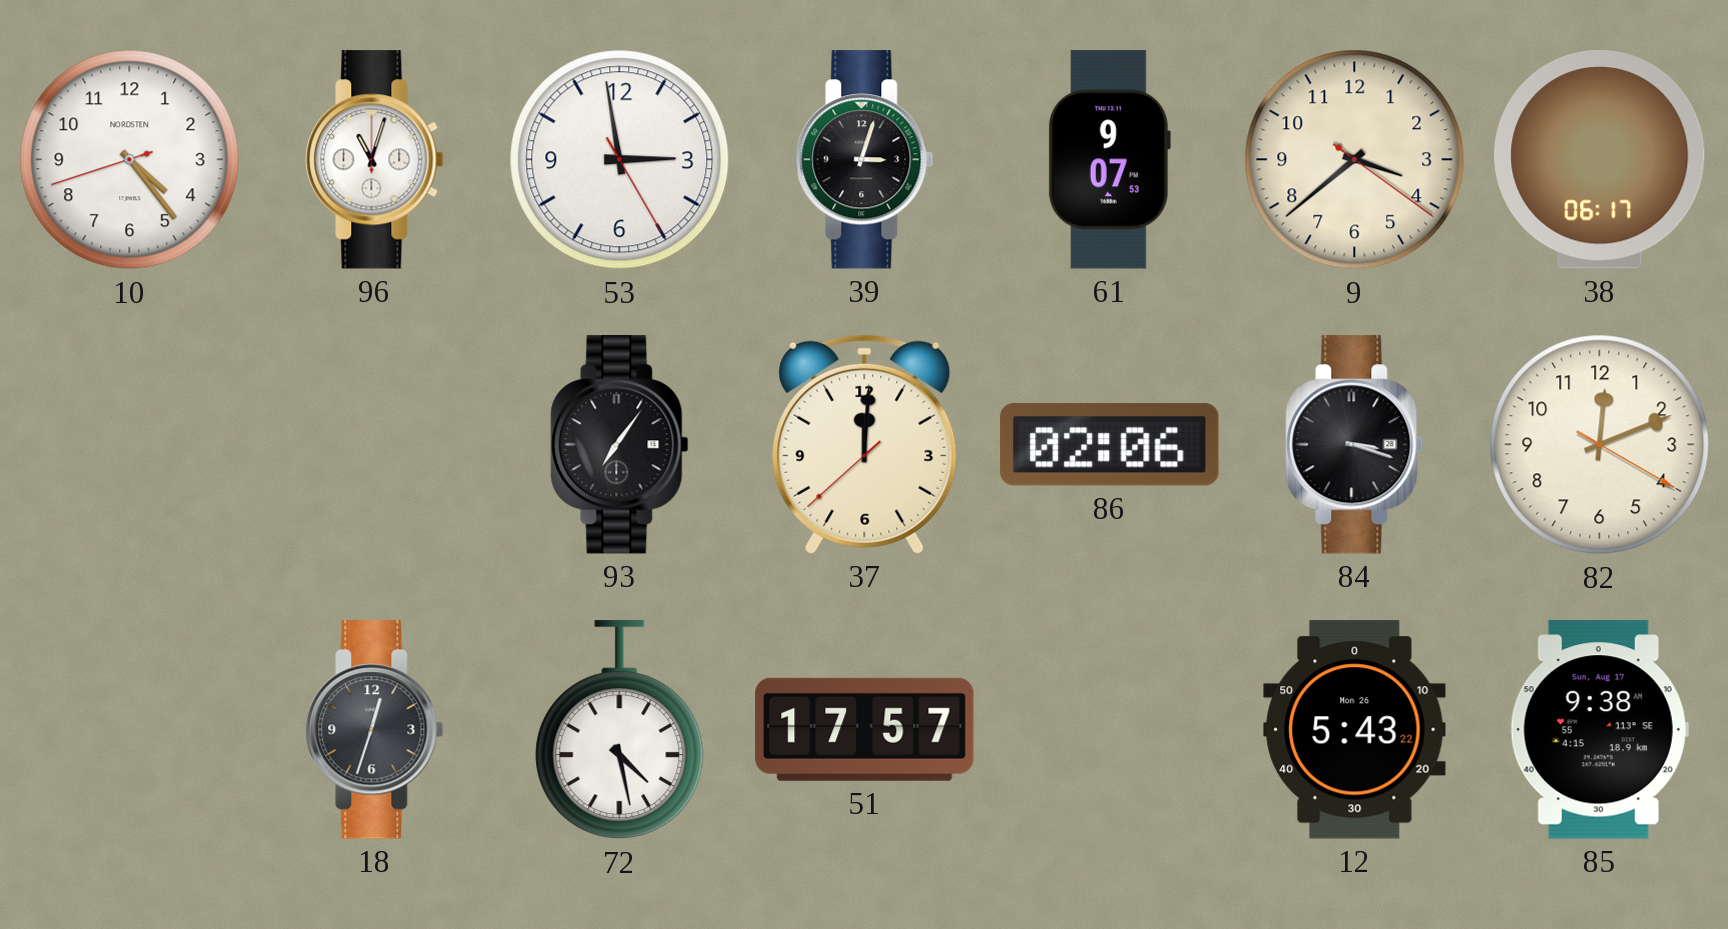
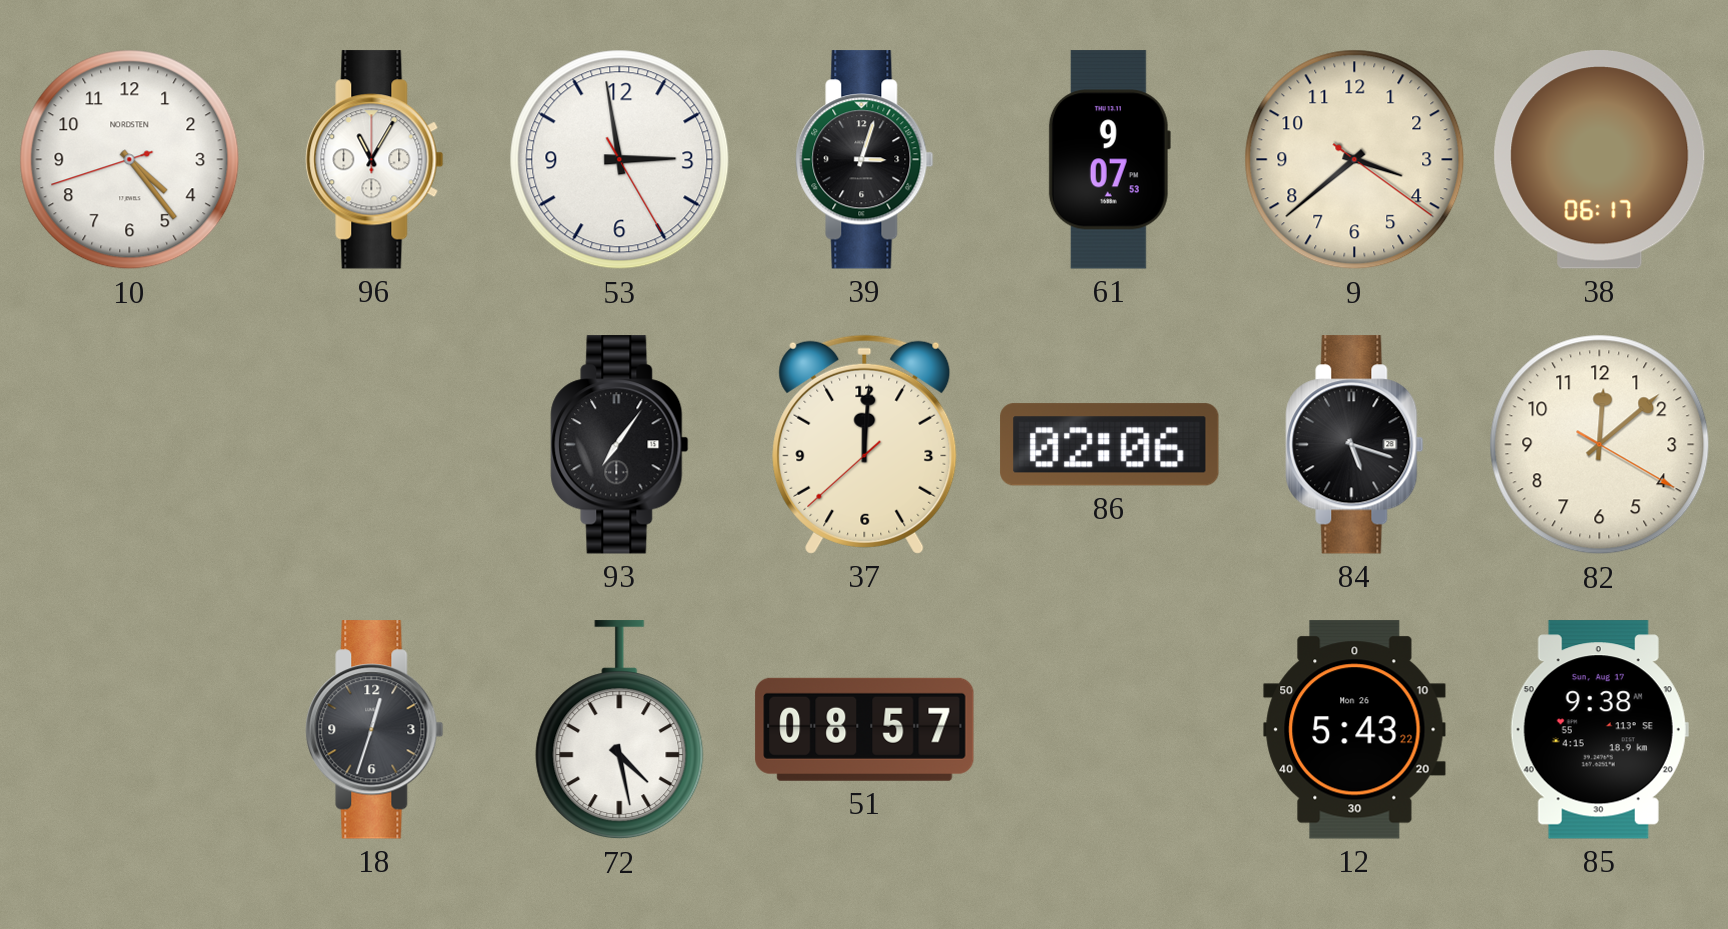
96: 11:03 -> 11:05
84: 3:18 -> 5:18
82: 12:11 -> 12:08
51: 17:57 -> 08:57
